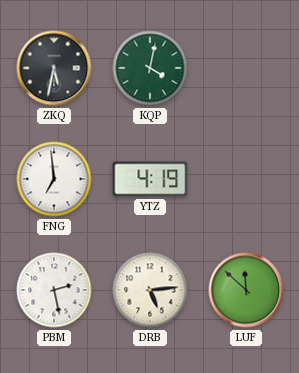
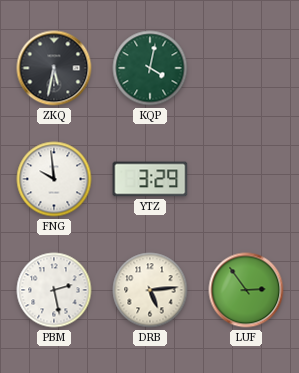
FNG: 6:59 -> 9:59
YTZ: 4:19 -> 3:29
LUF: 11:52 -> 2:54
